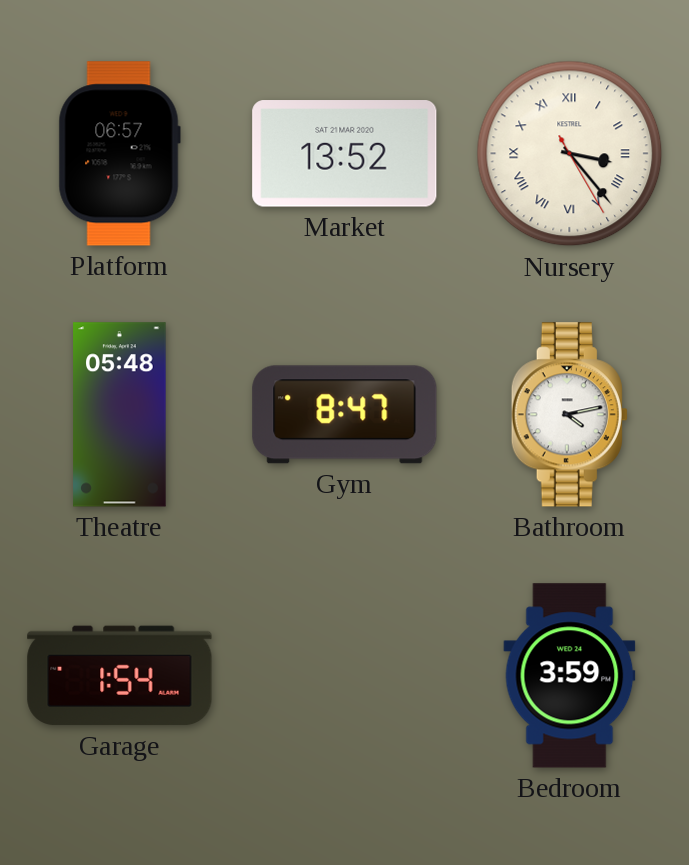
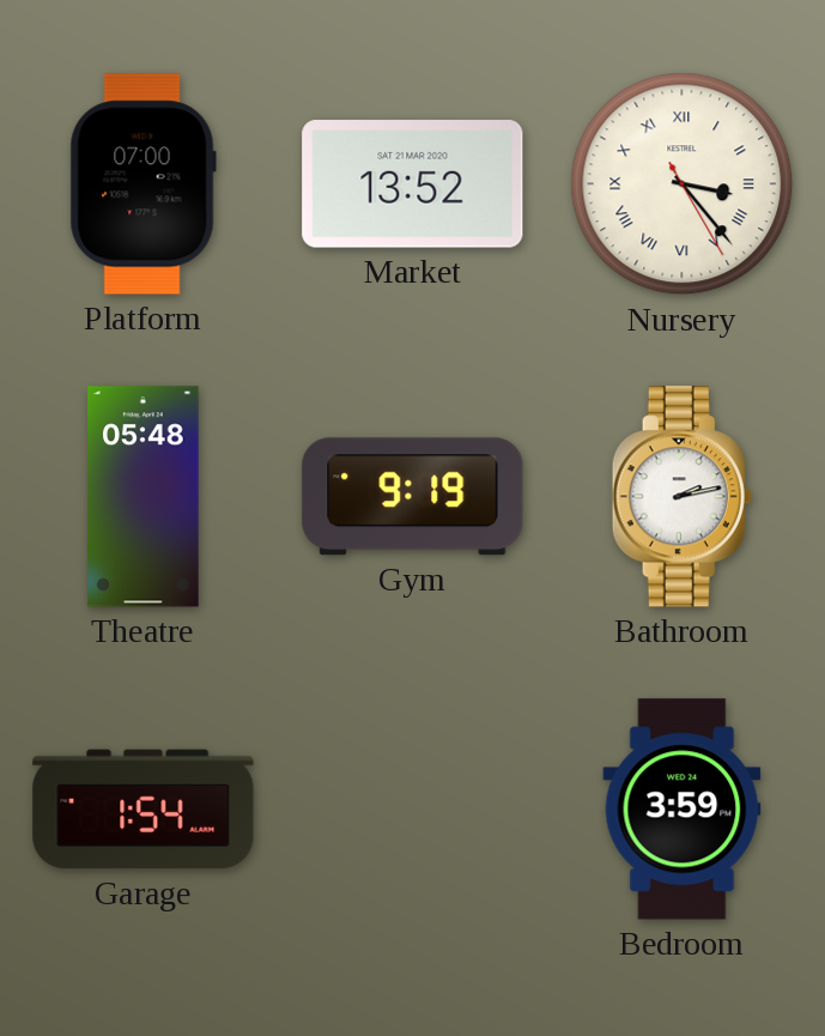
Platform: 06:57 -> 07:00
Gym: 8:47 -> 9:19
Bathroom: 4:13 -> 2:13
